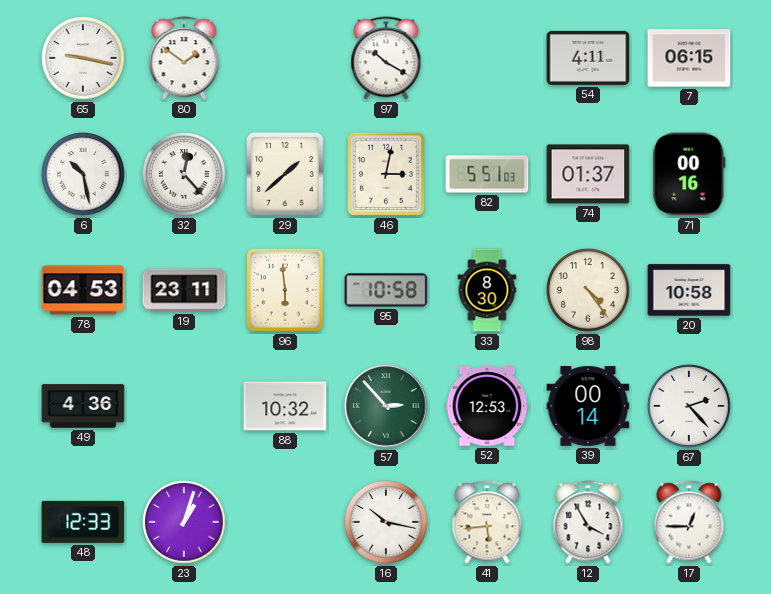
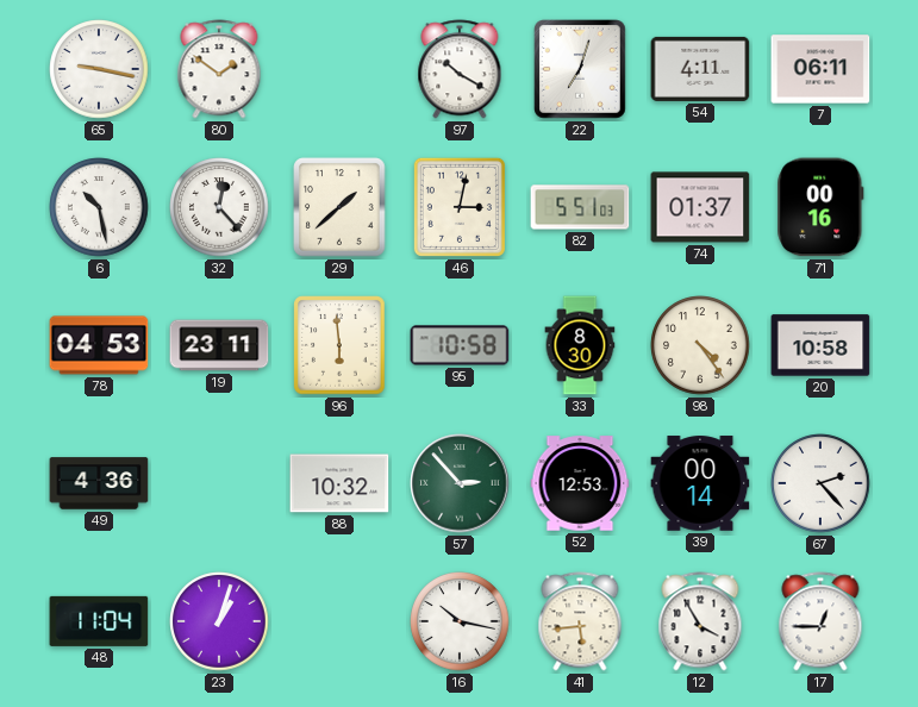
22: none -> 7:03
7: 06:15 -> 06:11
48: 12:33 -> 11:04
